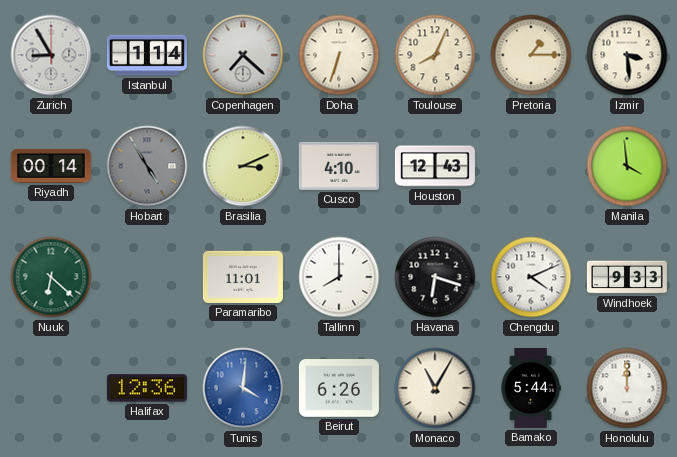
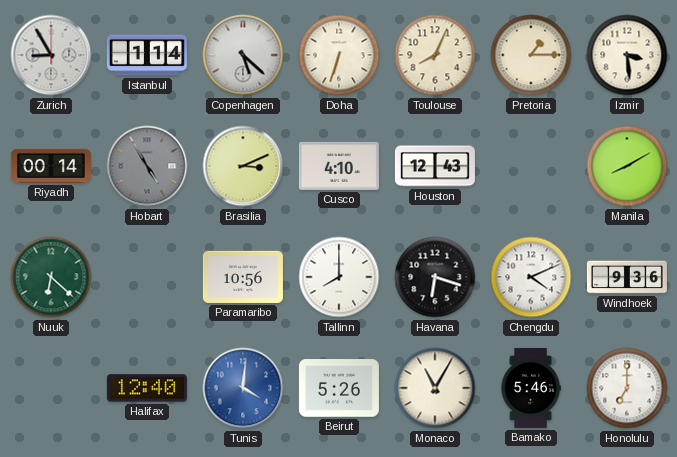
Copenhagen: 7:22 -> 5:22
Manila: 3:59 -> 8:10
Paramaribo: 11:01 -> 10:56
Windhoek: 9:33 -> 9:36
Halifax: 12:36 -> 12:40
Beirut: 6:26 -> 5:26
Bamako: 5:44 -> 5:46
Honolulu: 12:00 -> 7:00
